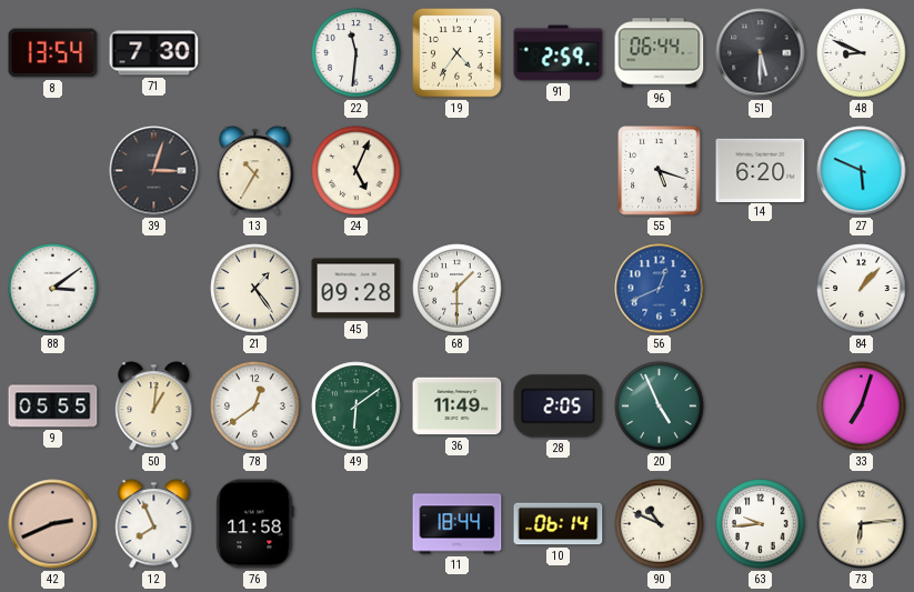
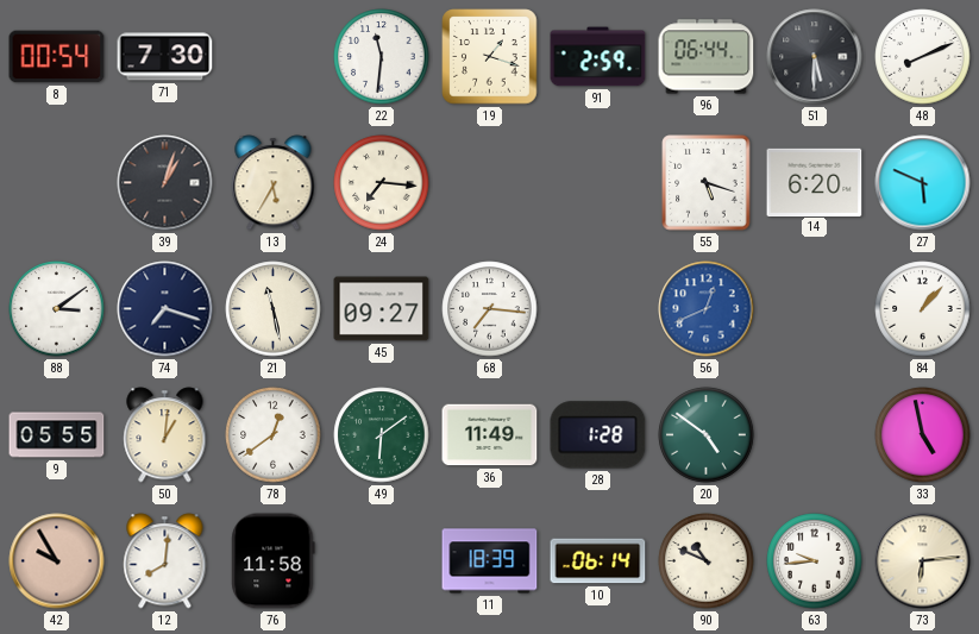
8: 13:54 -> 00:54
19: 4:36 -> 1:18
48: 8:49 -> 8:11
39: 3:03 -> 1:03
13: 10:35 -> 5:35
24: 5:04 -> 7:16
74: none -> 7:18
21: 1:24 -> 11:28
45: 09:28 -> 09:27
68: 1:30 -> 7:16
28: 2:05 -> 1:28
20: 4:56 -> 4:51
33: 7:03 -> 4:58
42: 2:41 -> 9:55
12: 7:56 -> 8:01
11: 18:44 -> 18:39
